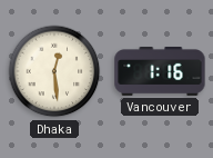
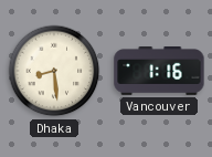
Dhaka: 12:29 -> 8:29
